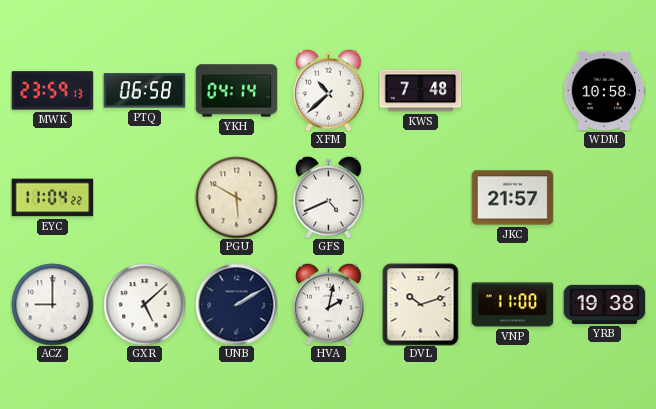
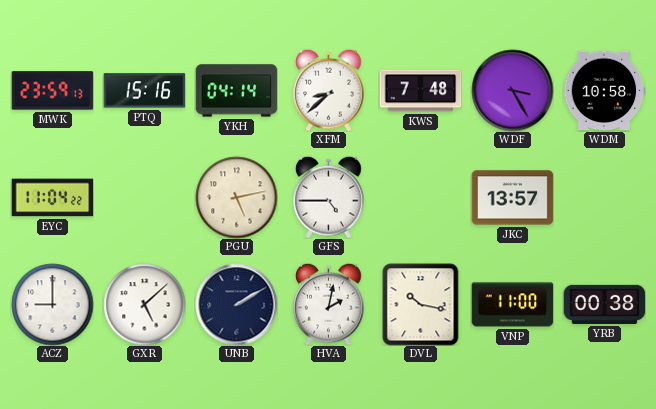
PTQ: 06:58 -> 15:16
XFM: 10:38 -> 8:38
WDF: none -> 3:25
PGU: 5:50 -> 5:13
GFS: 4:41 -> 4:45
JKC: 21:57 -> 13:57
DVL: 10:12 -> 10:17
YRB: 19:38 -> 00:38
